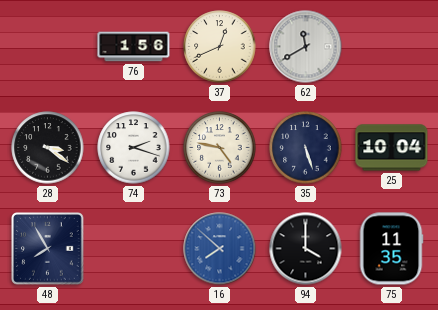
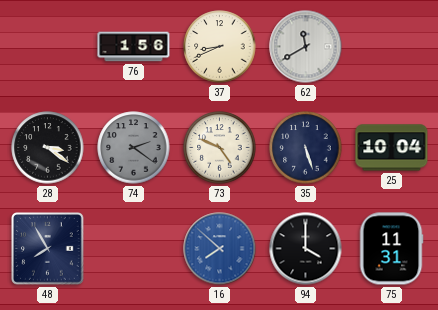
37: 12:41 -> 8:41
74: 2:18 -> 2:21
74 dial: white -> grey
73: 4:47 -> 4:49
75: 11:35 -> 11:31
